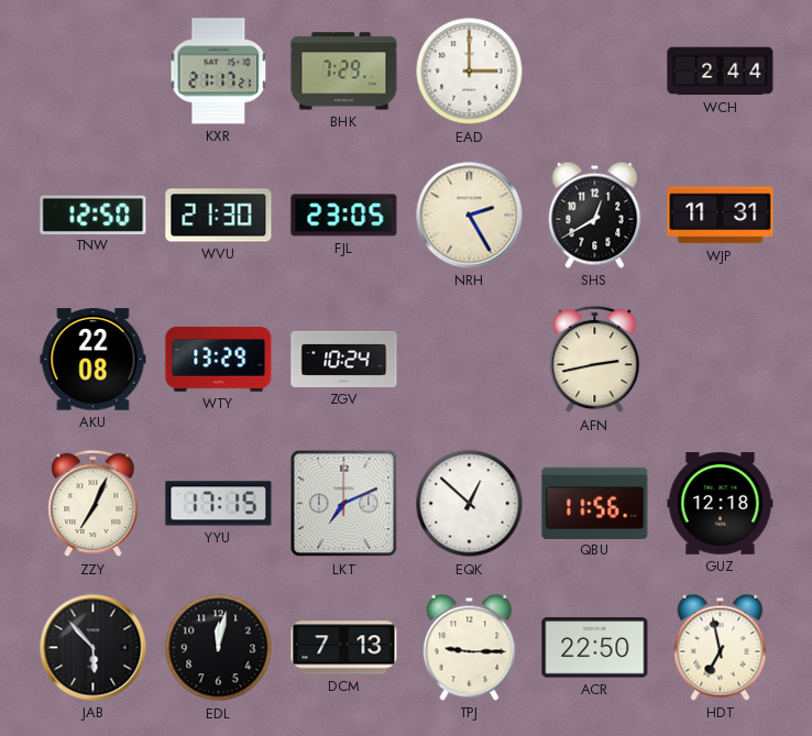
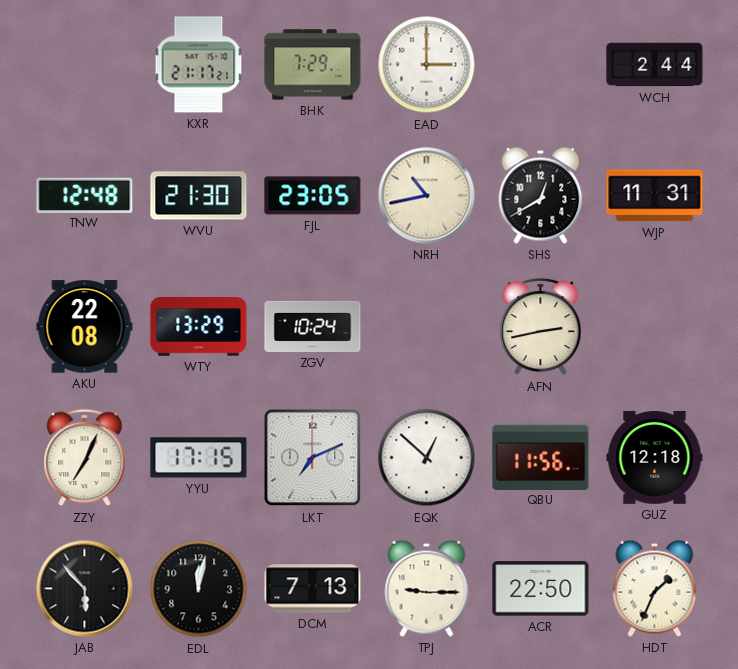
TNW: 12:50 -> 12:48
NRH: 2:25 -> 10:43
HDT: 6:58 -> 1:34
